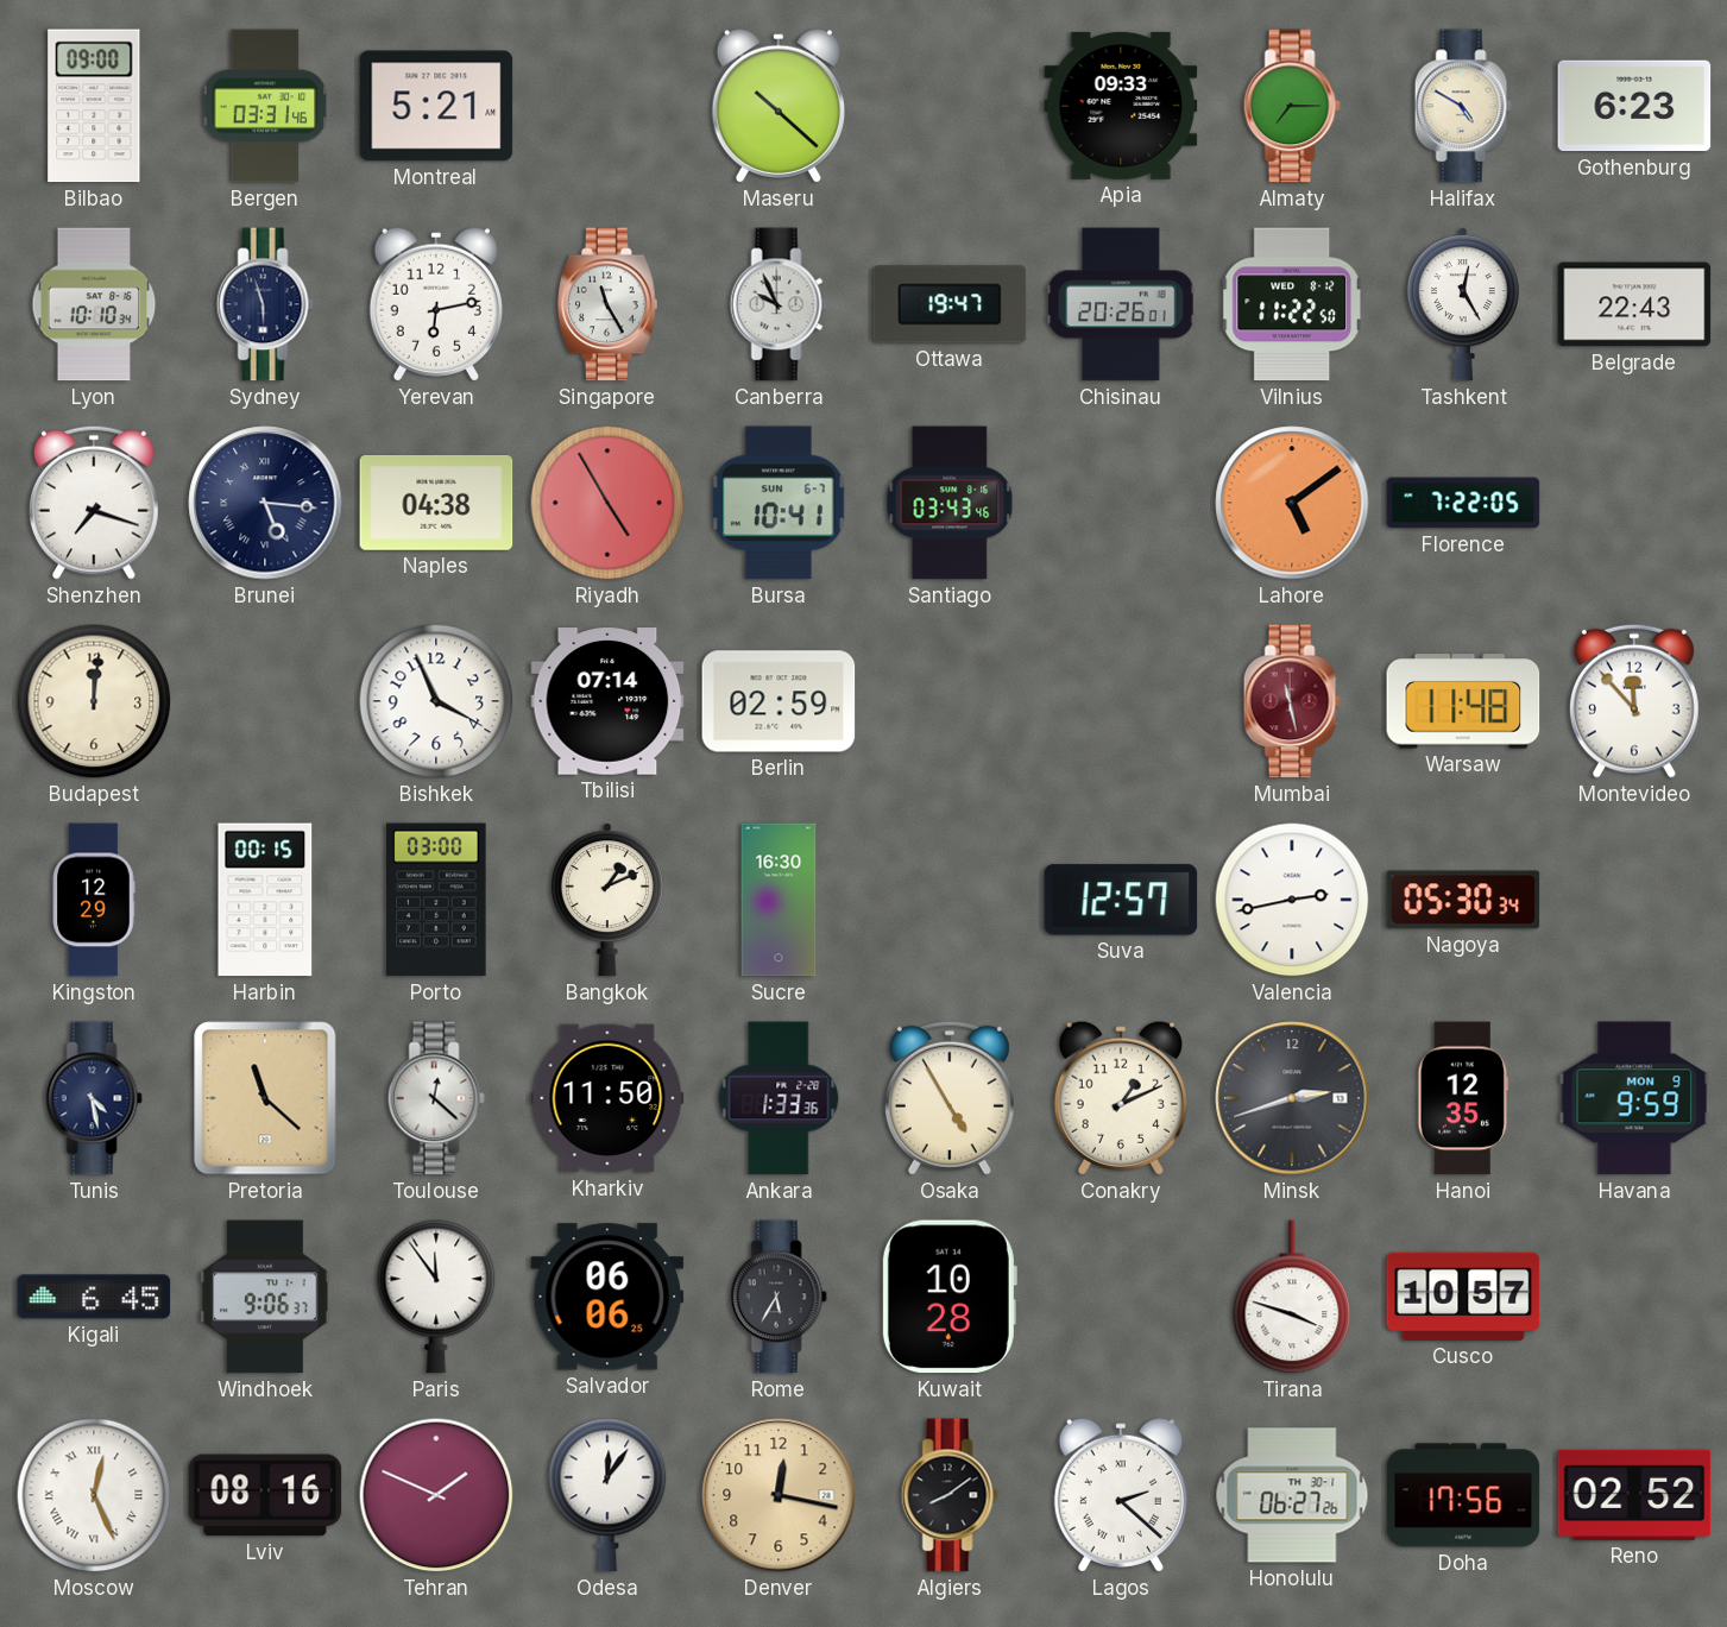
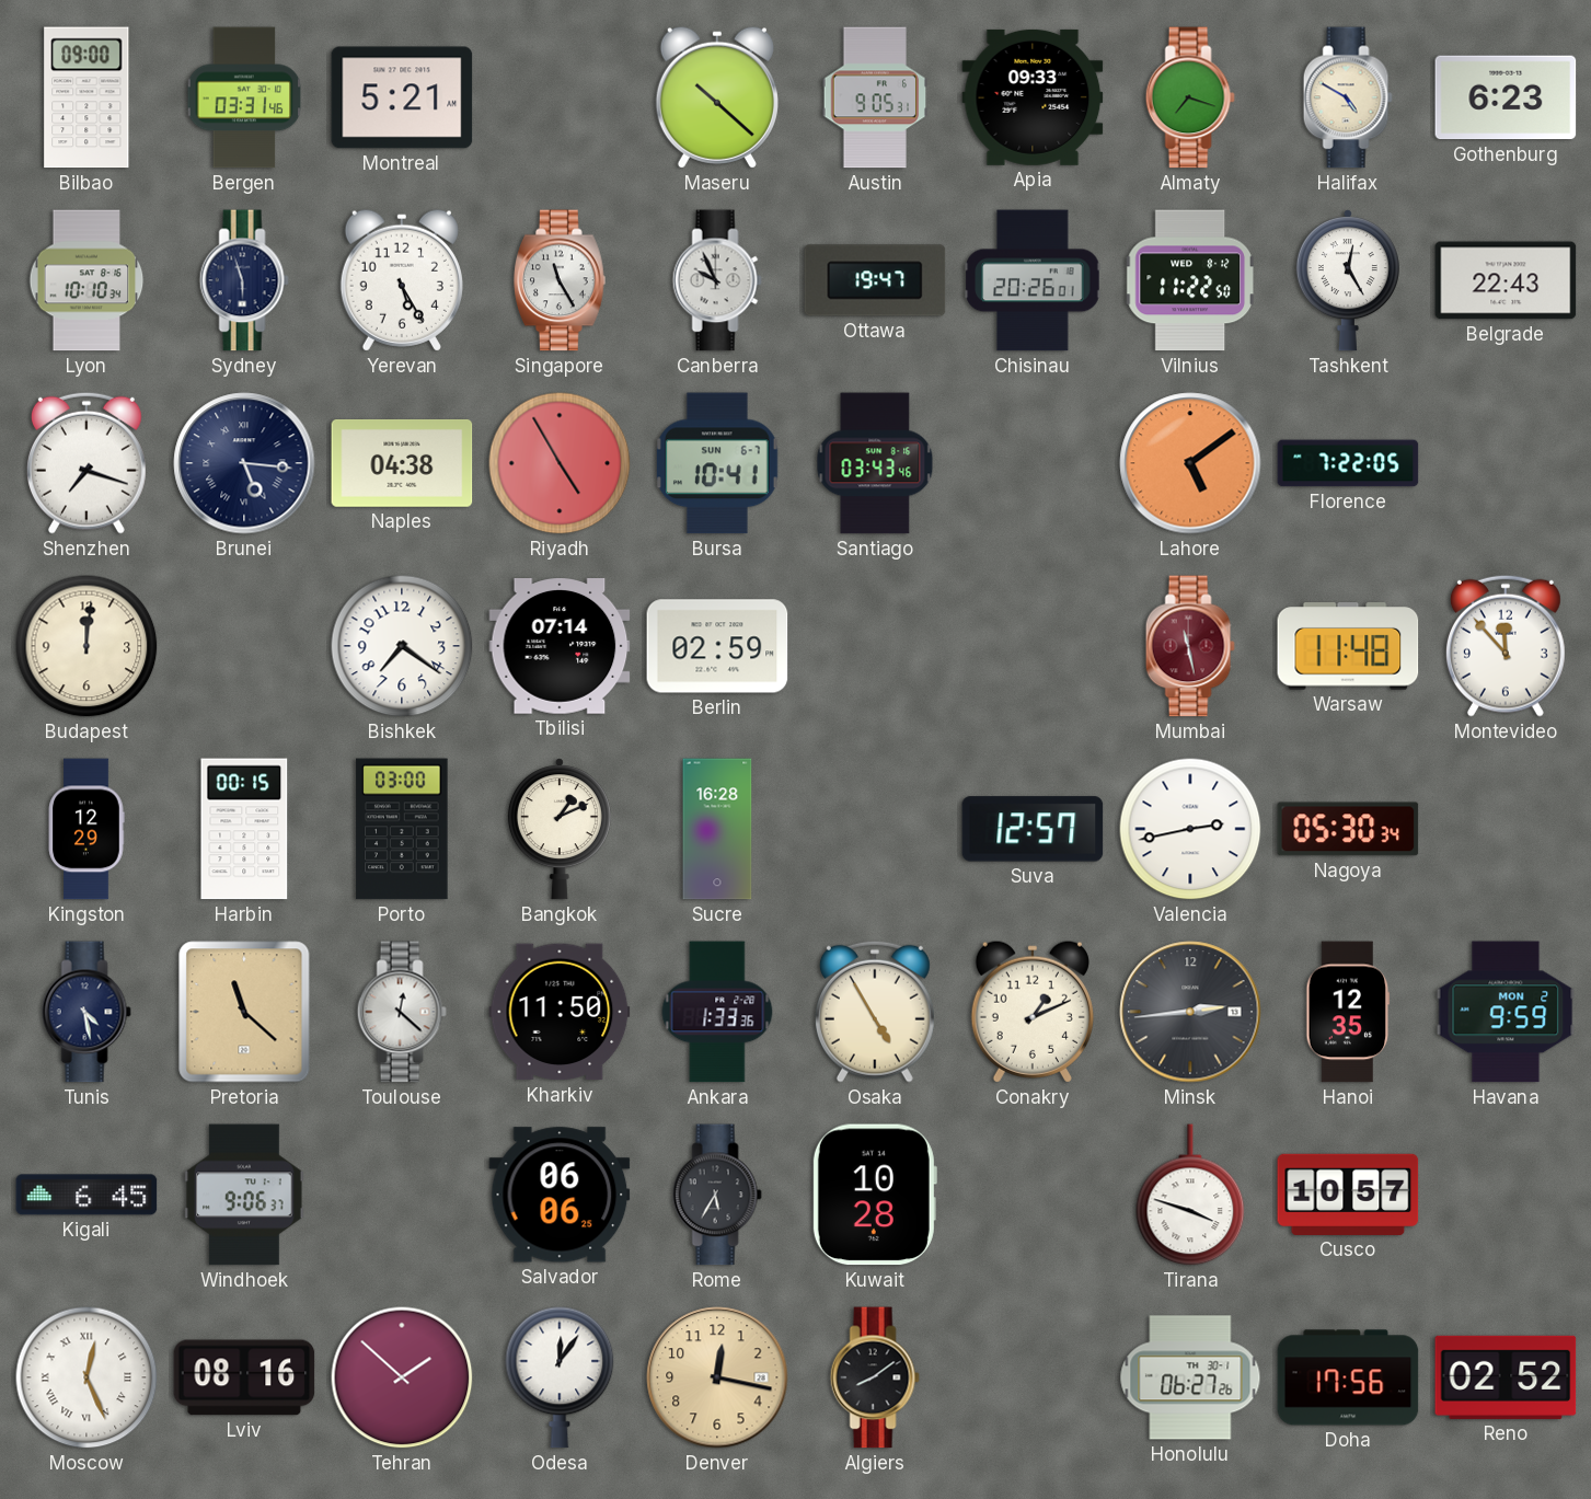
Austin: none -> 9:05
Almaty: 7:15 -> 7:18
Yerevan: 6:13 -> 5:25
Bishkek: 3:56 -> 7:21
Sucre: 16:30 -> 16:28
Minsk: 2:42 -> 2:44
Havana date: MON 9 -> MON 2
Paris: 11:54 -> none
Tehran: 1:49 -> 1:52
Lagos: 2:22 -> none
